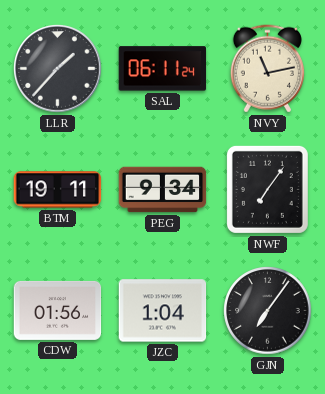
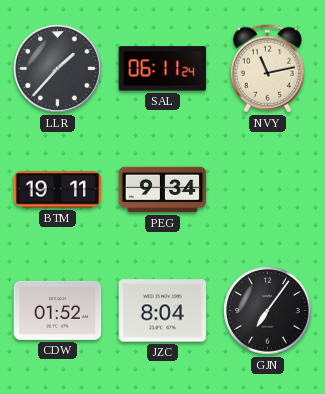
NWF: 7:06 -> none
CDW: 01:56 -> 01:52
JZC: 1:04 -> 8:04
